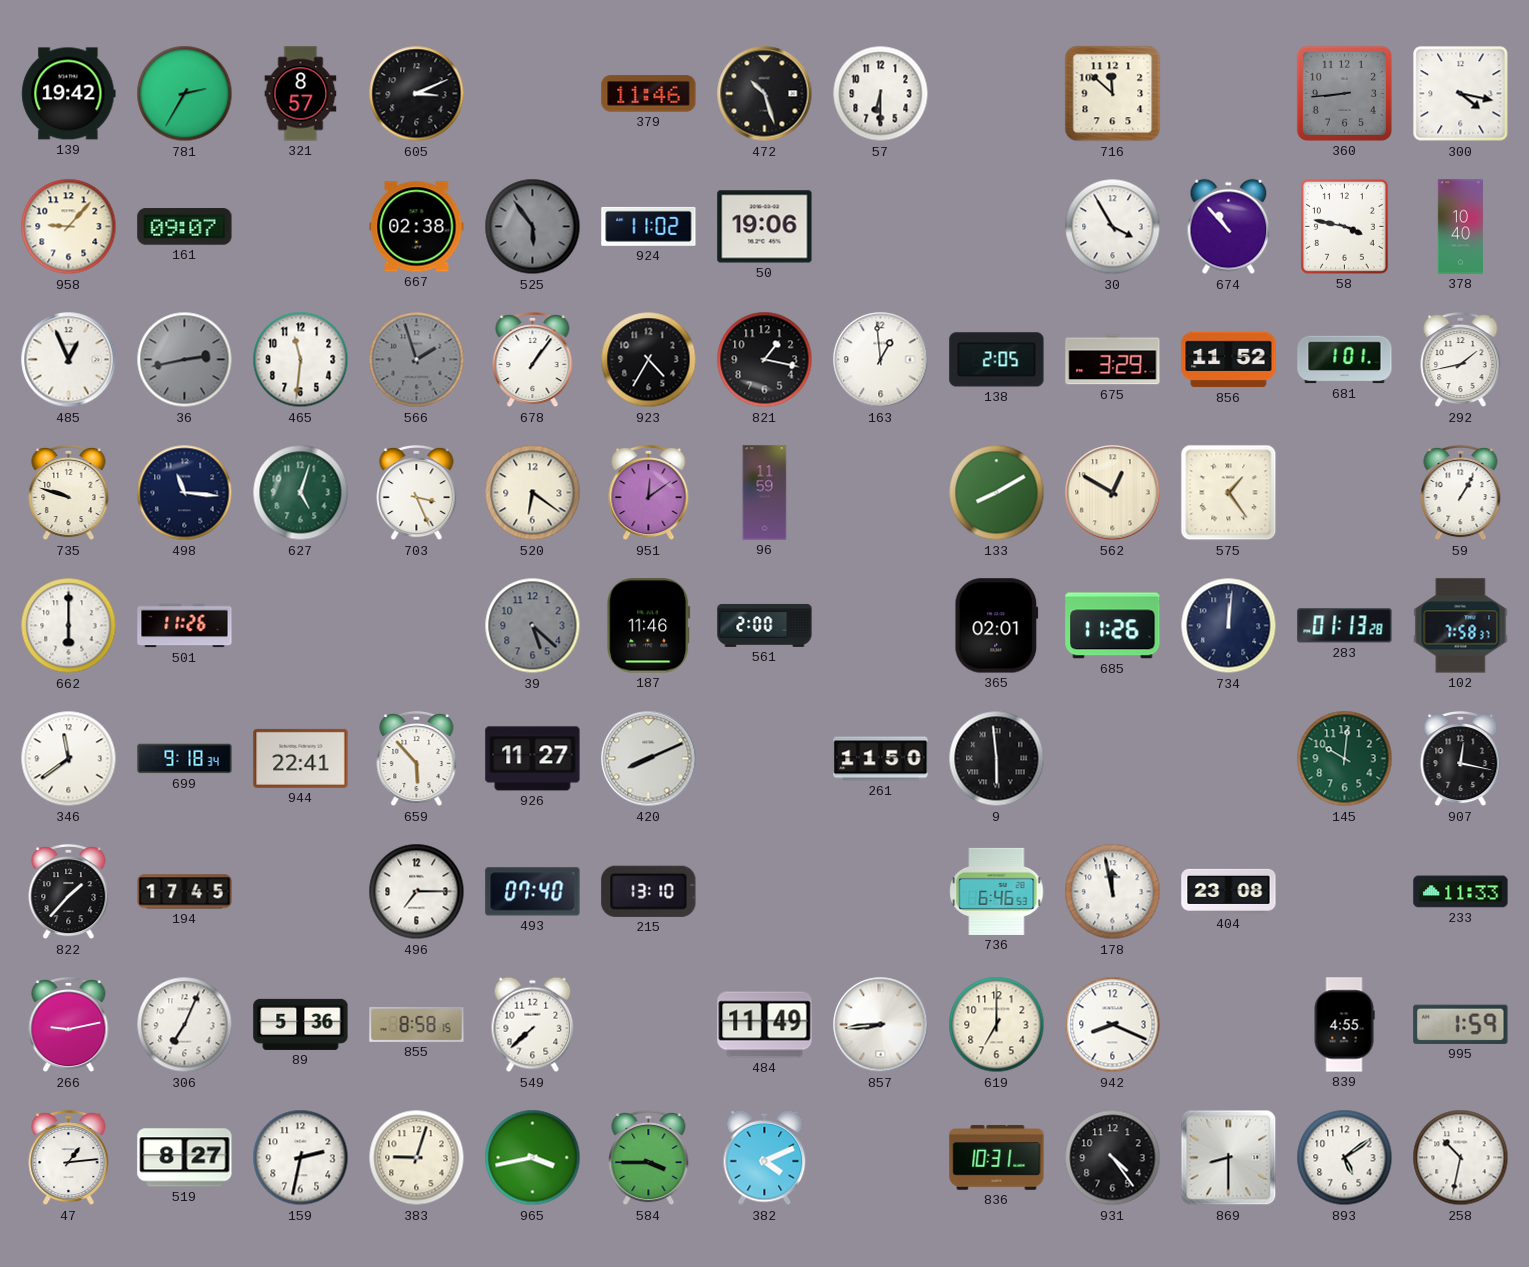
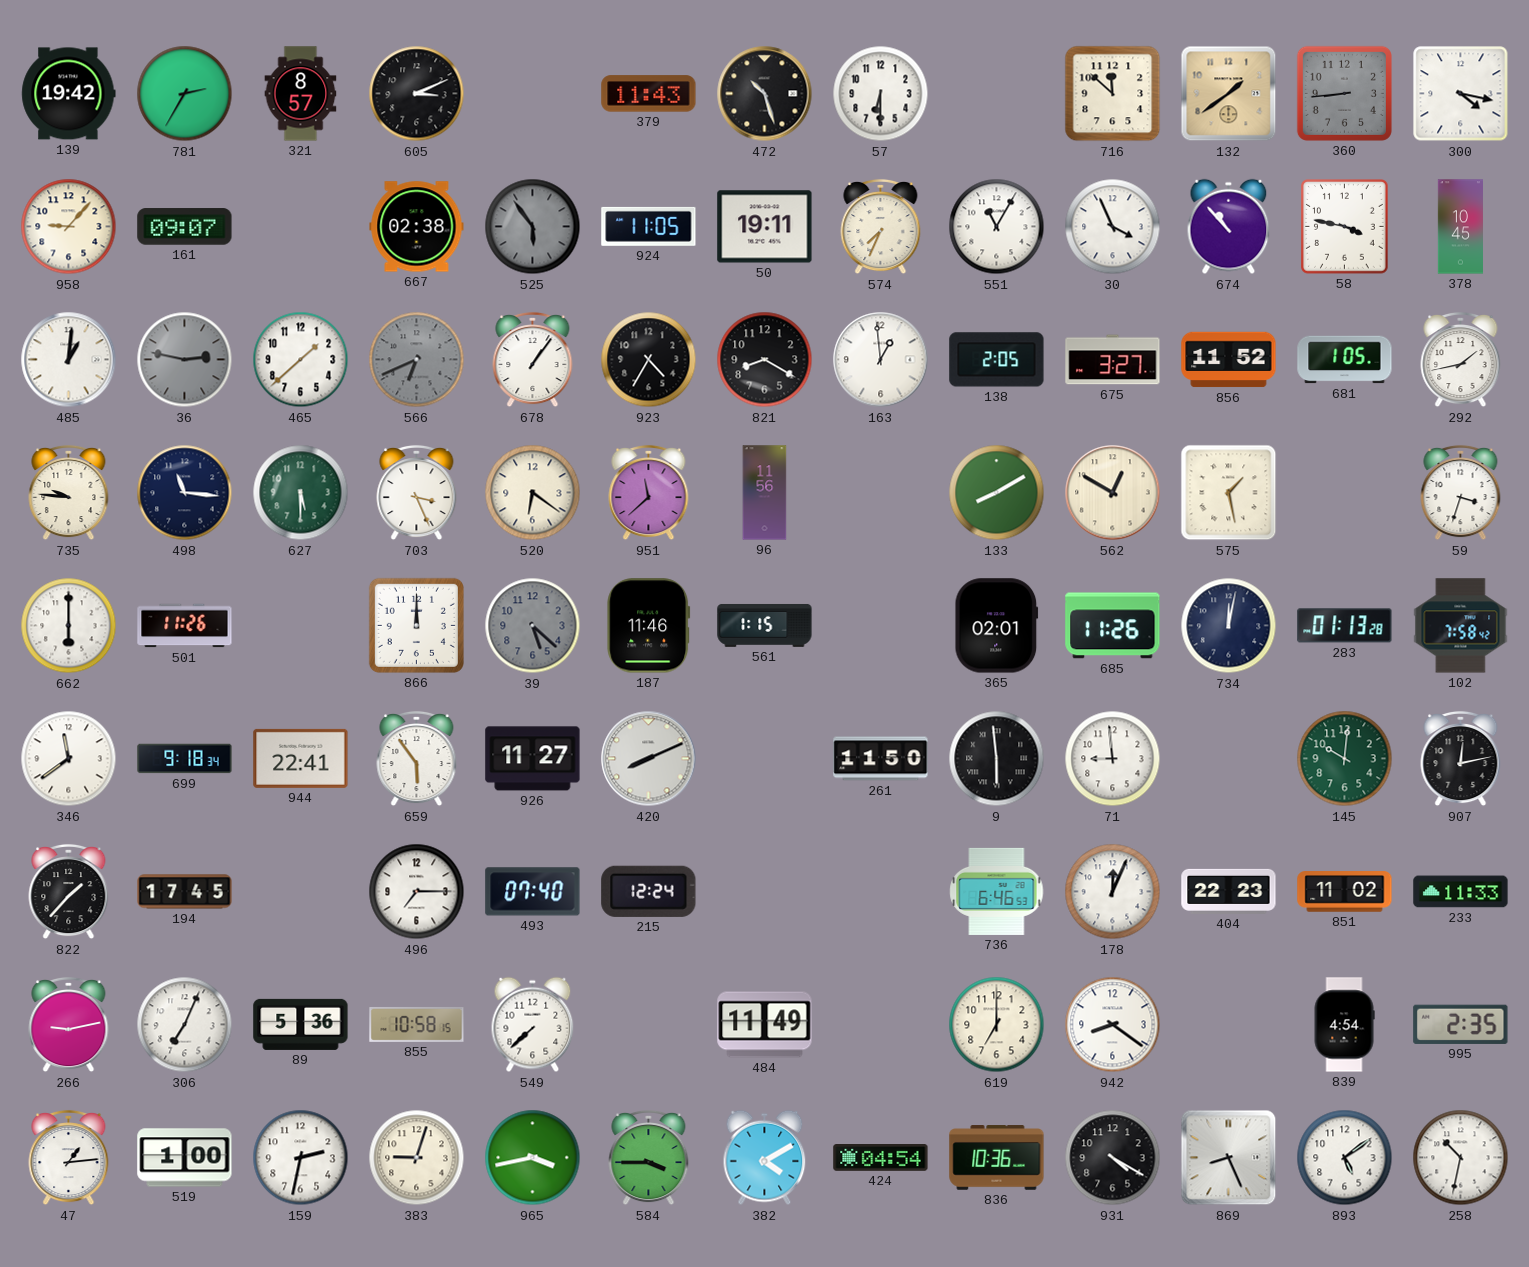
379: 11:46 -> 11:43
132: none -> 1:39
924: 11:02 -> 11:05
50: 19:06 -> 19:11
574: none -> 7:34
551: none -> 11:05
30: 3:55 -> 3:56
378: 10:40 -> 10:45
485: 12:56 -> 1:01
36: 2:43 -> 2:47
465: 11:31 -> 1:38
566: 1:57 -> 6:41
821: 1:17 -> 8:20
675: 3:29 -> 3:27
681: 1:01 -> 1:05
735: 9:48 -> 9:46
627: 5:03 -> 5:30
951: 12:09 -> 11:38
96: 11:59 -> 11:56
575: 1:24 -> 1:28
59: 1:05 -> 3:33
866: none -> 12:00
561: 2:00 -> 1:15
734: 12:01 -> 12:02
102: 7:58:37 -> 7:58:42
659: 5:53 -> 5:54
71: none -> 8:59
907: 12:17 -> 12:13
215: 13:10 -> 12:24
178: 11:58 -> 12:04
404: 23:08 -> 22:23
851: none -> 11:02
855: 8:58 -> 10:58
857: 8:44 -> none
942: 8:19 -> 8:21
839: 4:55 -> 4:54
995: 1:59 -> 2:35
519: 8:27 -> 1:00
382: 4:11 -> 4:10
424: none -> 04:54
836: 10:31 -> 10:36
931: 4:24 -> 4:20
869: 8:30 -> 8:26
